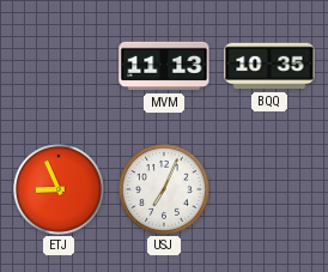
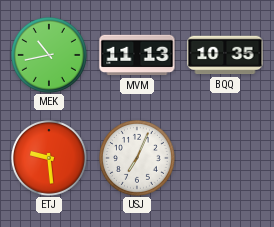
MEK: none -> 10:43
ETJ: 8:56 -> 9:29
